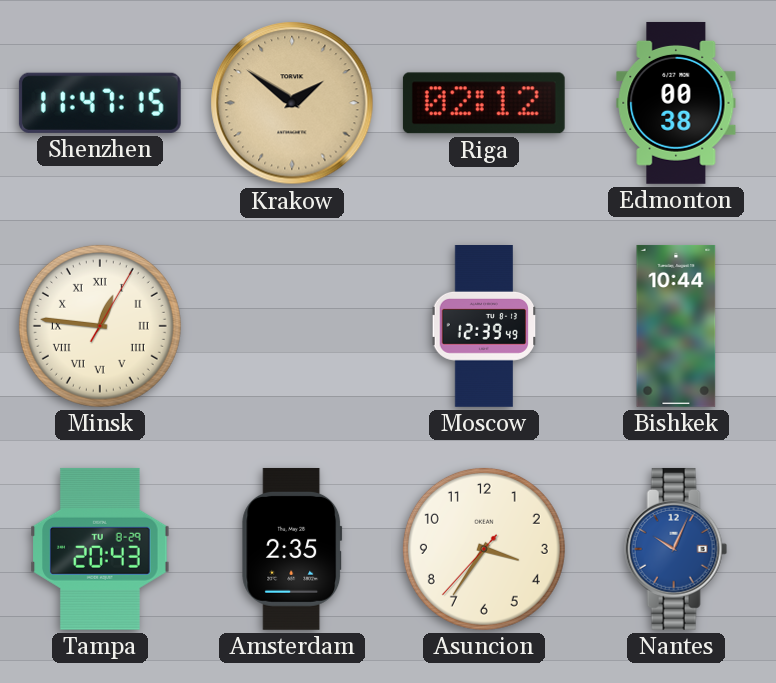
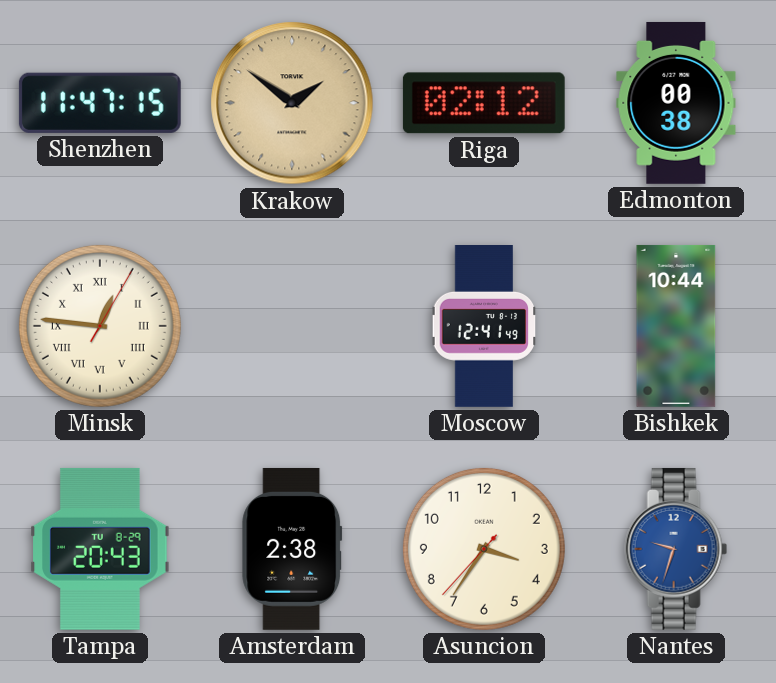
Moscow: 12:39 -> 12:41
Amsterdam: 2:35 -> 2:38
Nantes: 10:04 -> 9:33
